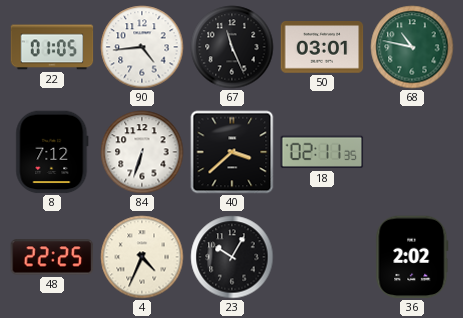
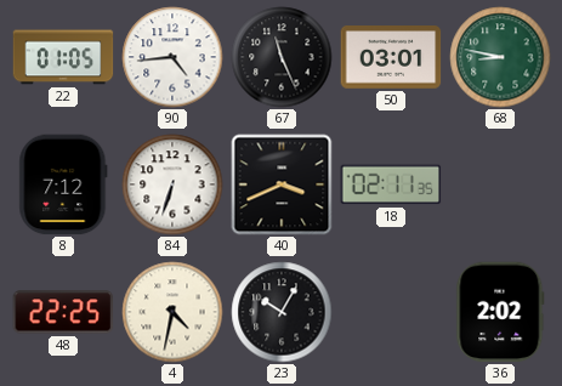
68: 10:47 -> 8:47
40: 3:38 -> 3:41
4: 4:34 -> 4:32
